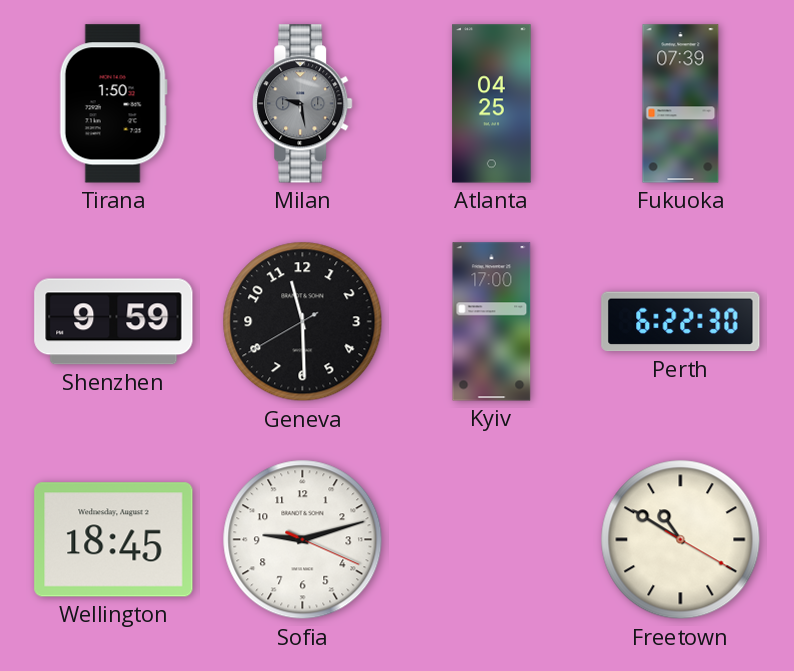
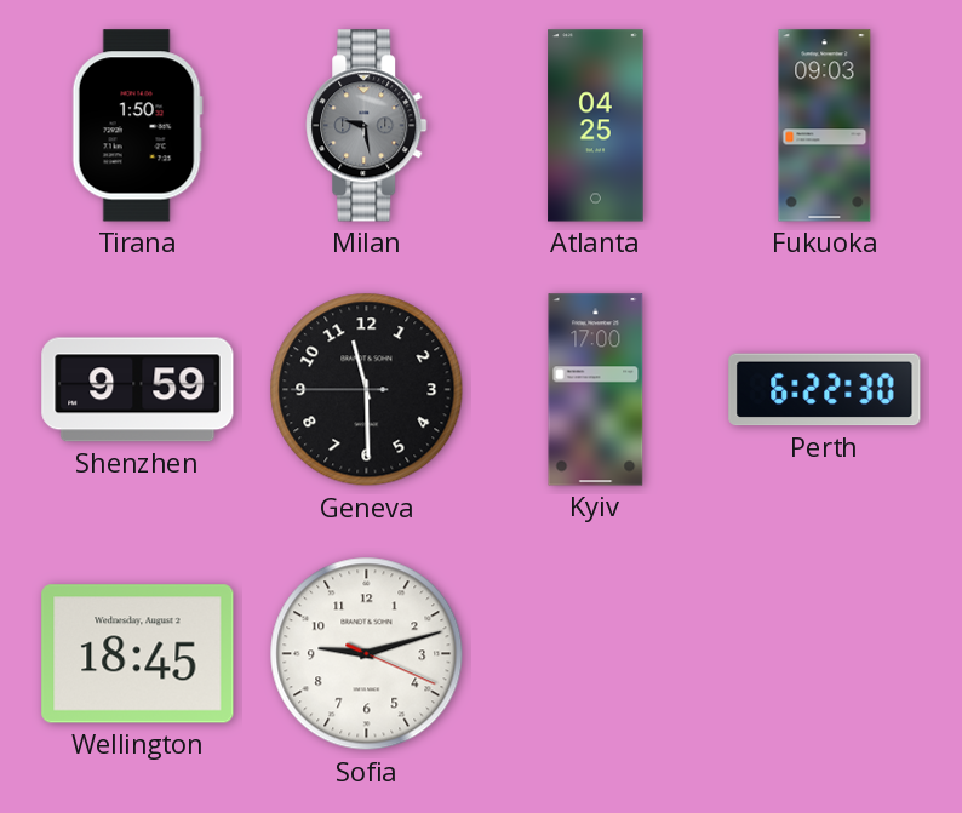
Fukuoka: 07:39 -> 09:03
Geneva: 11:29:40 -> 11:29:45
Freetown: 10:50 -> none
